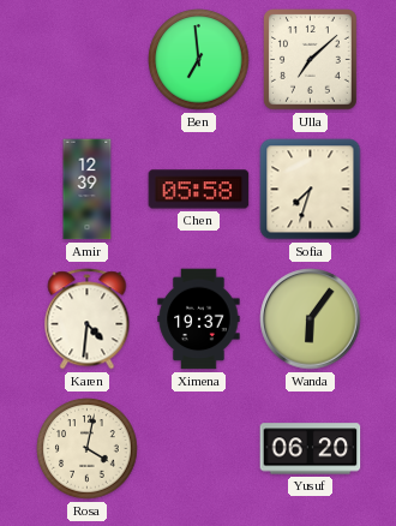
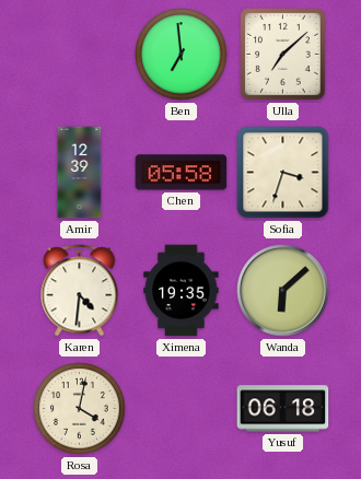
Sofia: 7:33 -> 3:33
Ximena: 19:37 -> 19:35
Wanda: 6:06 -> 6:08
Yusuf: 06:20 -> 06:18
